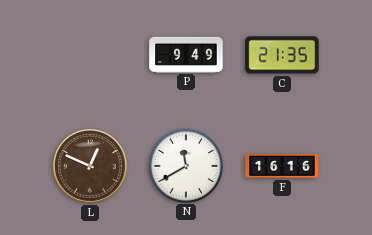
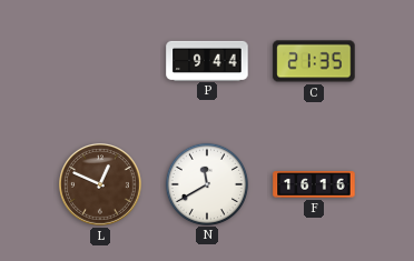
P: 9:49 -> 9:44
